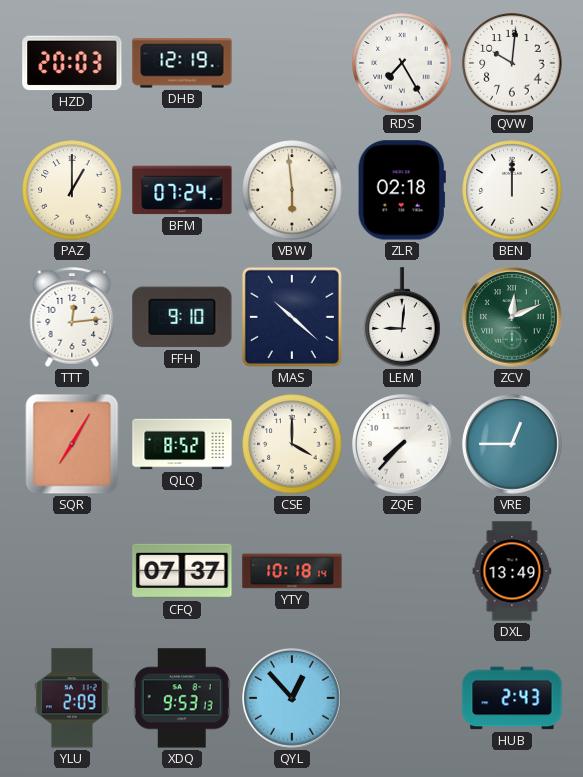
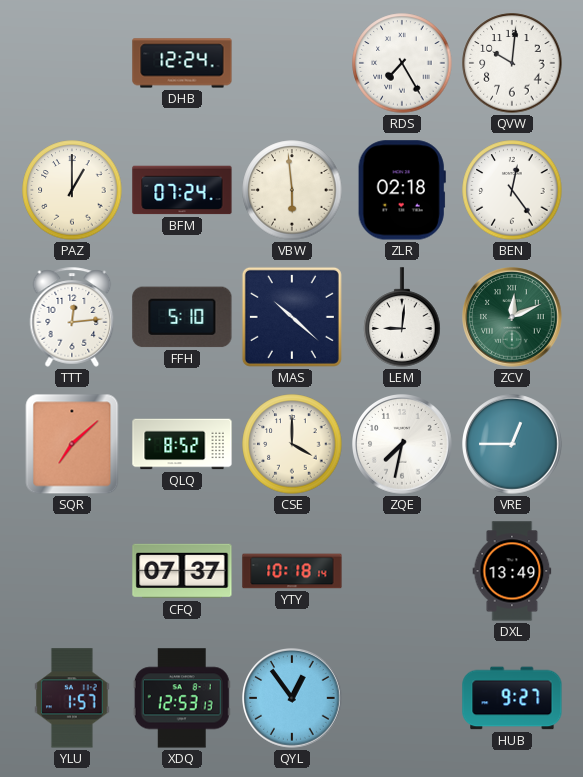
HZD: 20:03 -> none
DHB: 12:19 -> 12:24
BEN: 12:00 -> 12:24
FFH: 9:10 -> 5:10
SQR: 7:05 -> 7:08
ZQE: 7:37 -> 7:32
YLU: 2:09 -> 1:57
XDQ: 9:53 -> 12:53
QYL: 12:53 -> 12:54
HUB: 2:43 -> 9:27
